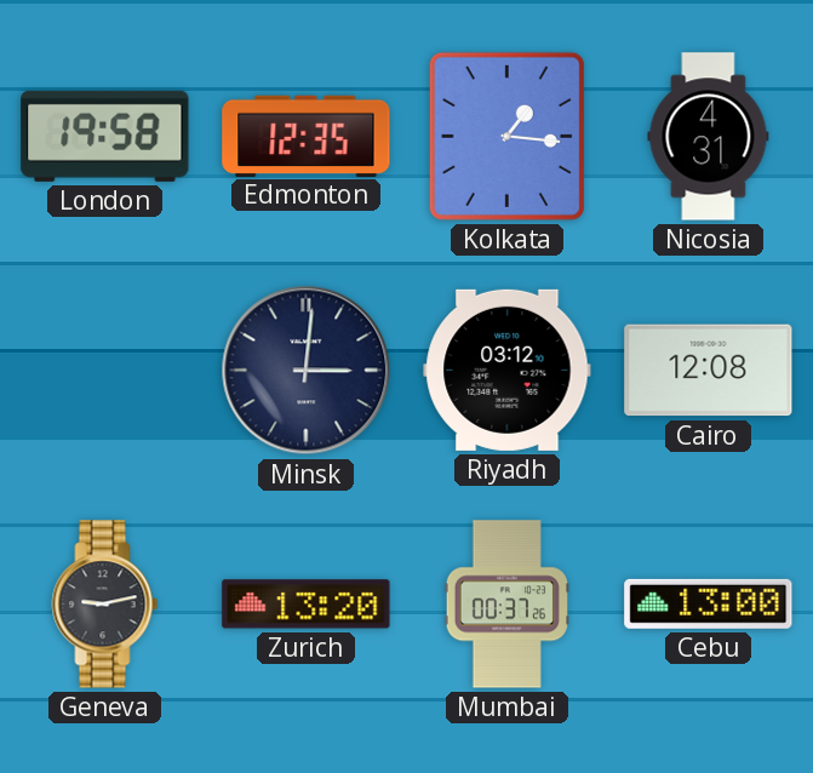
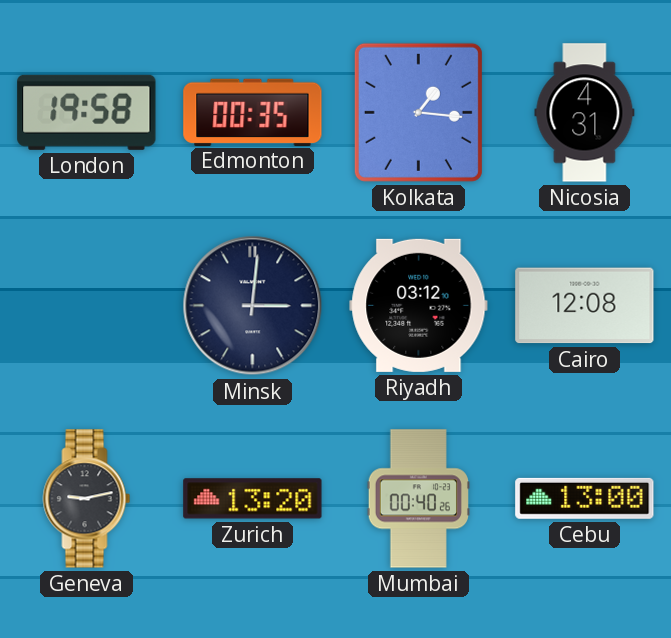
Edmonton: 12:35 -> 00:35
Mumbai: 00:37 -> 00:40
